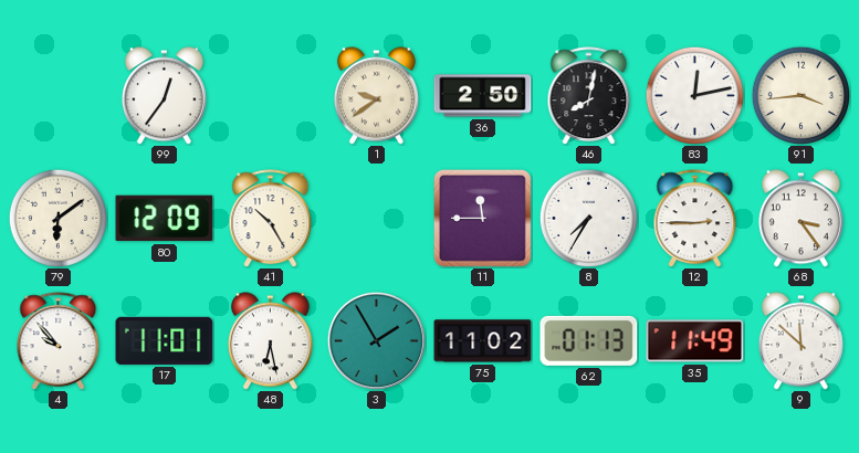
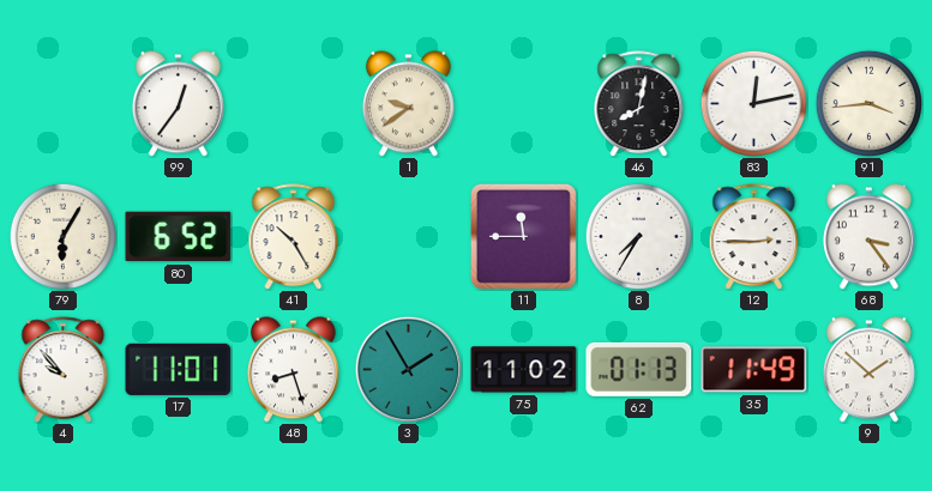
36: 2:50 -> none
79: 6:09 -> 6:05
80: 12:09 -> 6:52
48: 6:28 -> 8:27
9: 11:52 -> 1:52
